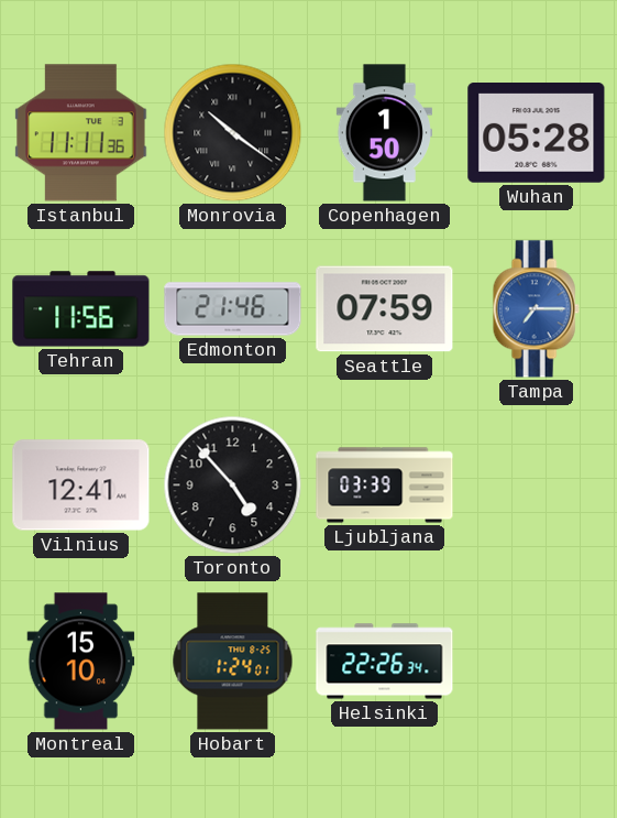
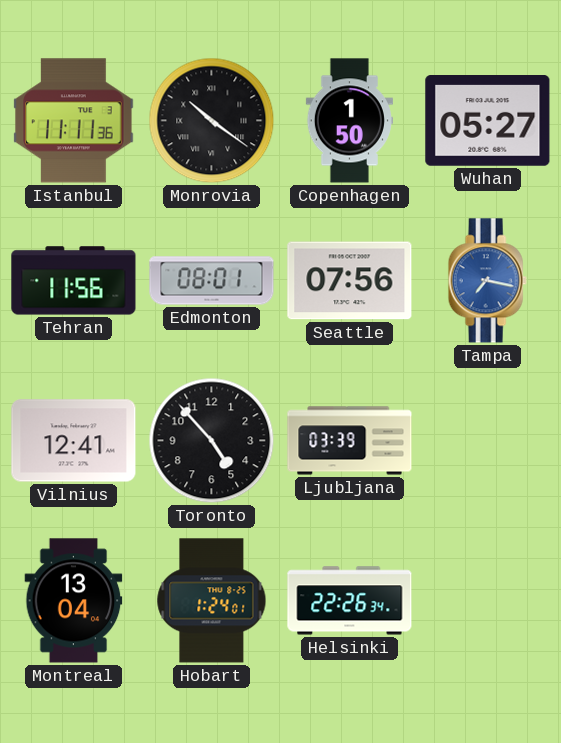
Wuhan: 05:28 -> 05:27
Edmonton: 21:46 -> 08:01
Seattle: 07:59 -> 07:56
Tampa: 7:15 -> 7:17
Montreal: 15:10 -> 13:04
